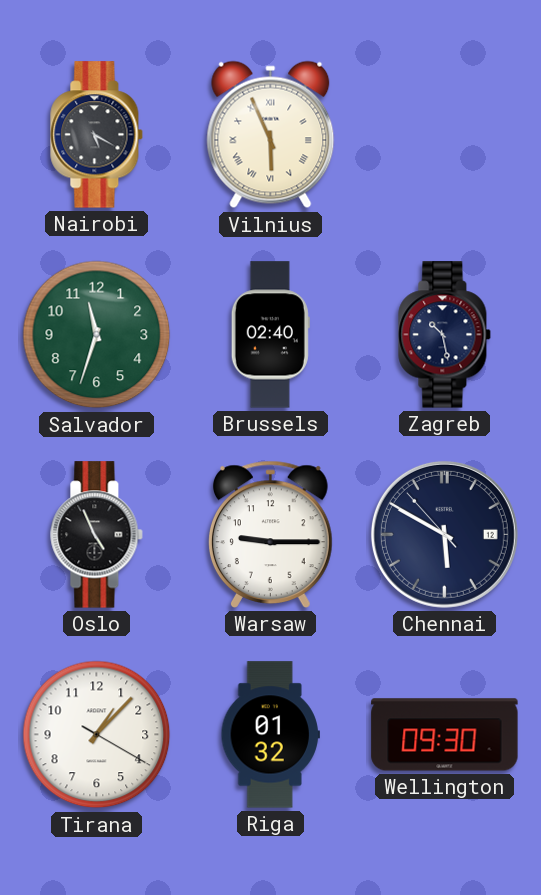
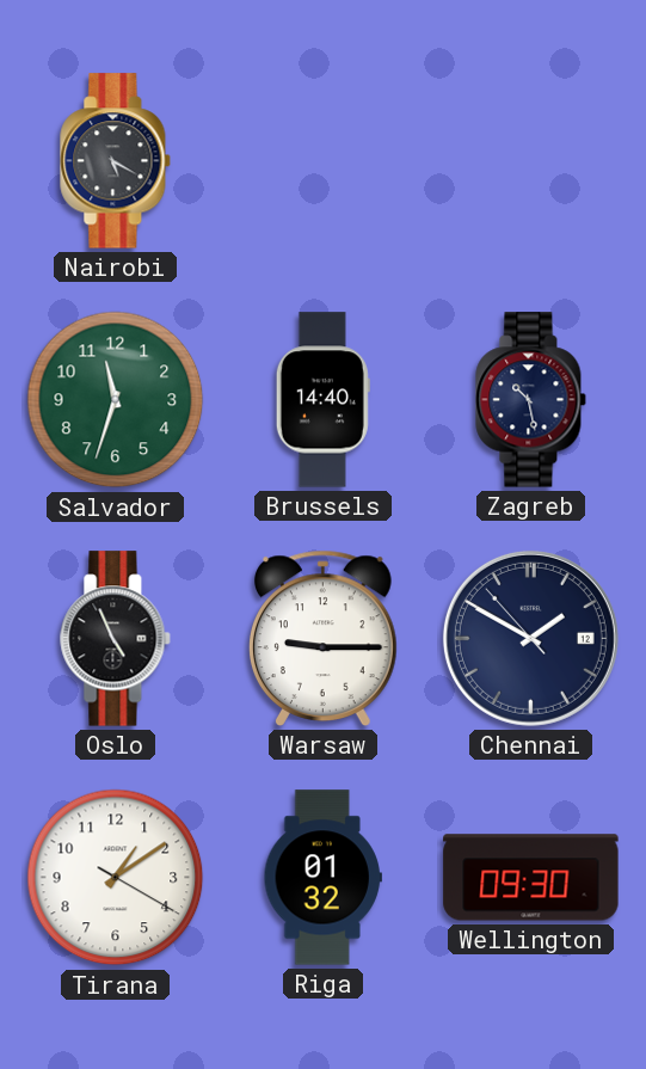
Vilnius: 5:56 -> none
Brussels: 02:40 -> 14:40
Chennai: 5:49 -> 1:49
Tirana: 1:07 -> 1:09
